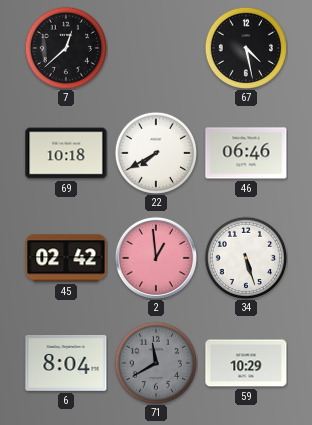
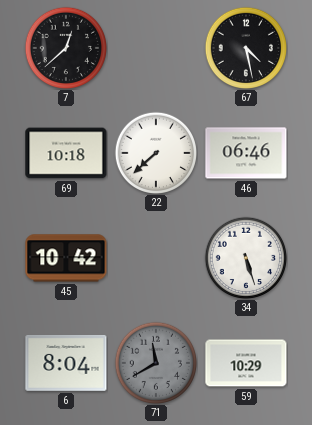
22: 7:40 -> 7:38
45: 02:42 -> 10:42
2: 12:59 -> none
